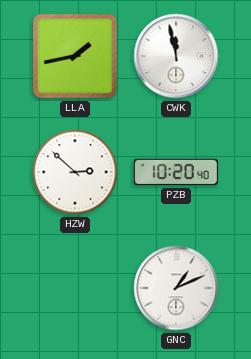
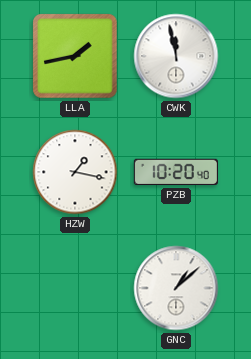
HZW: 2:52 -> 1:17
GNC: 1:11 -> 1:08
